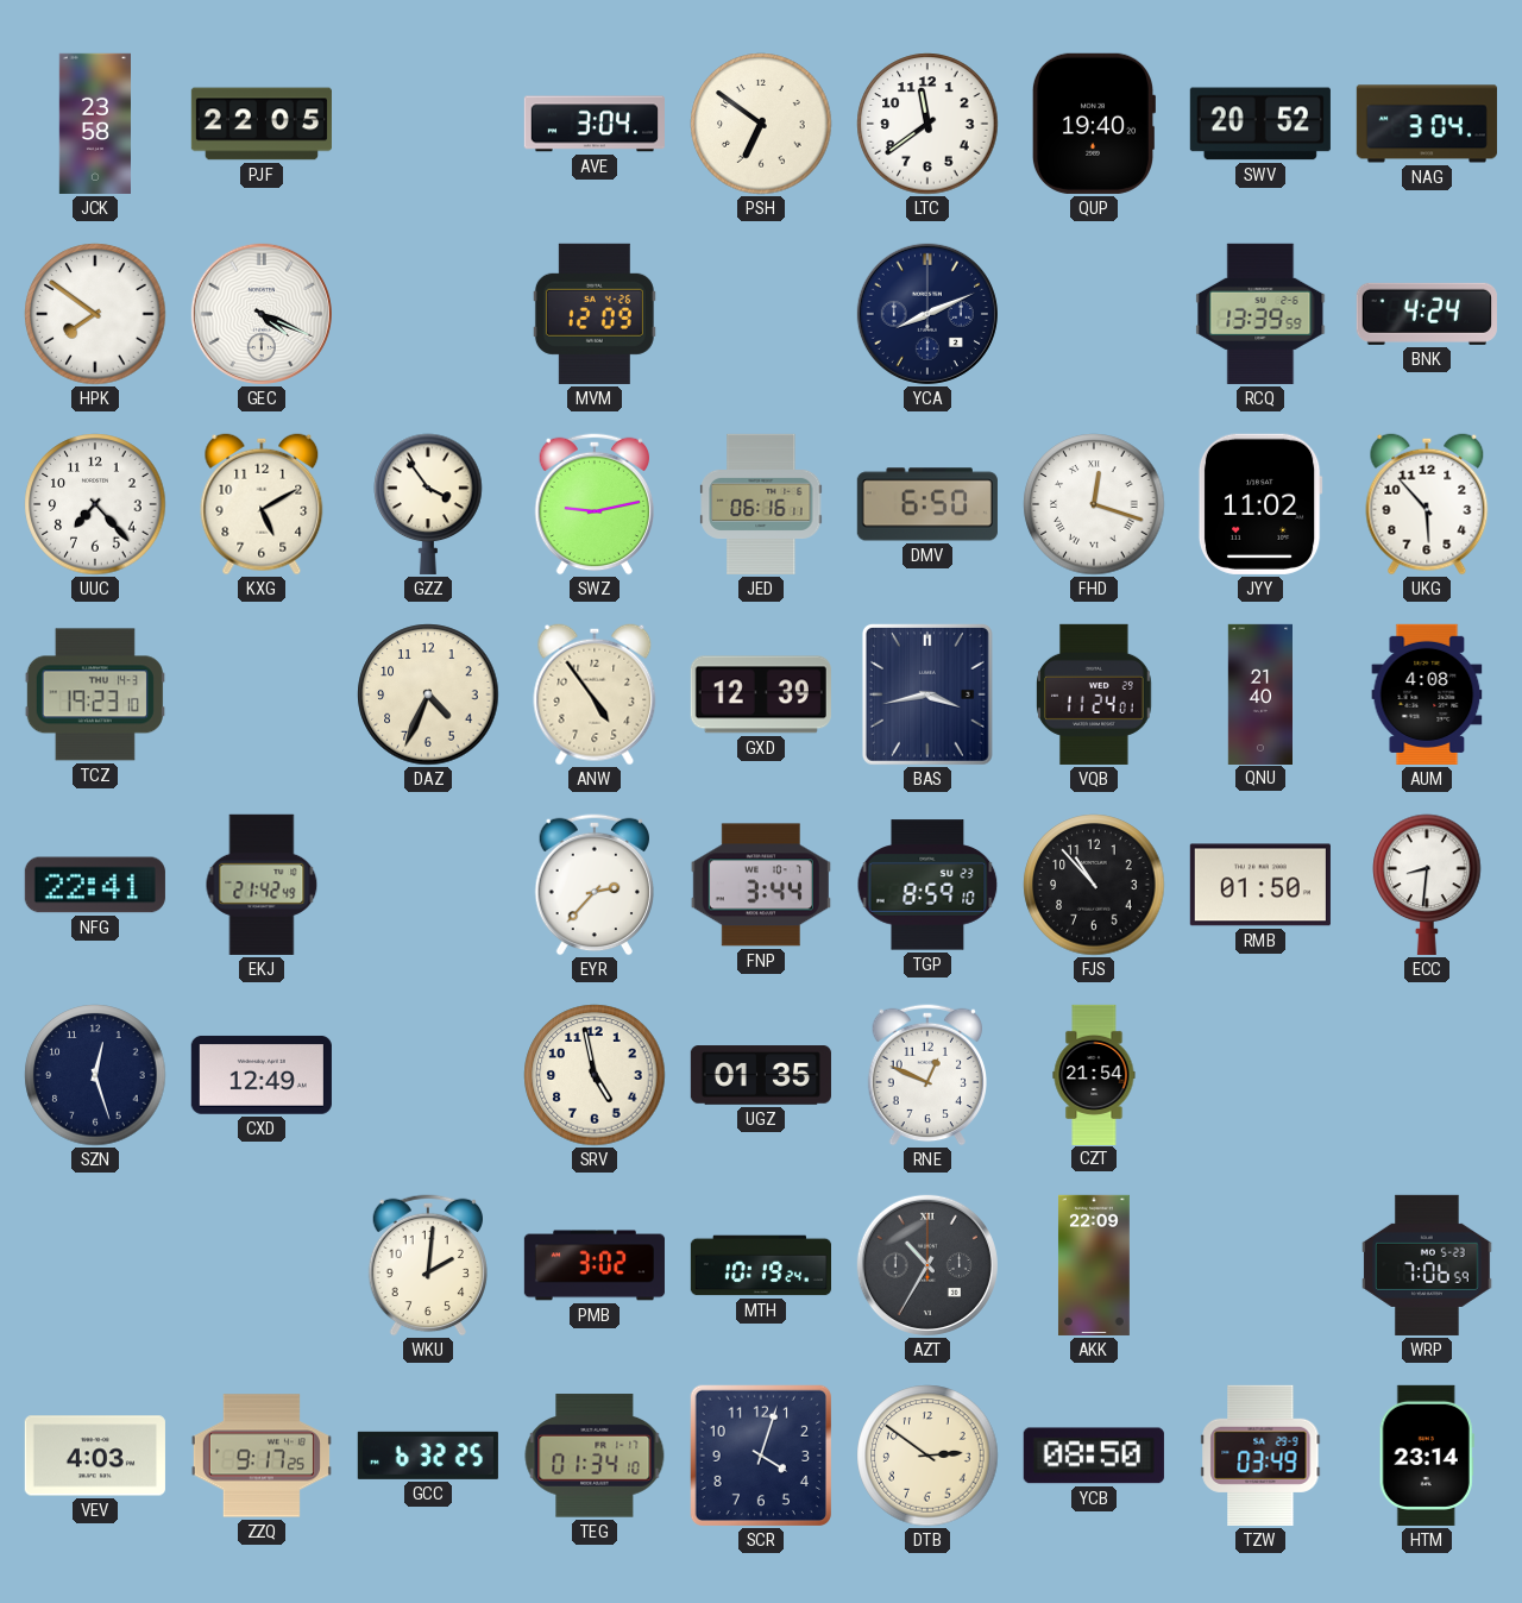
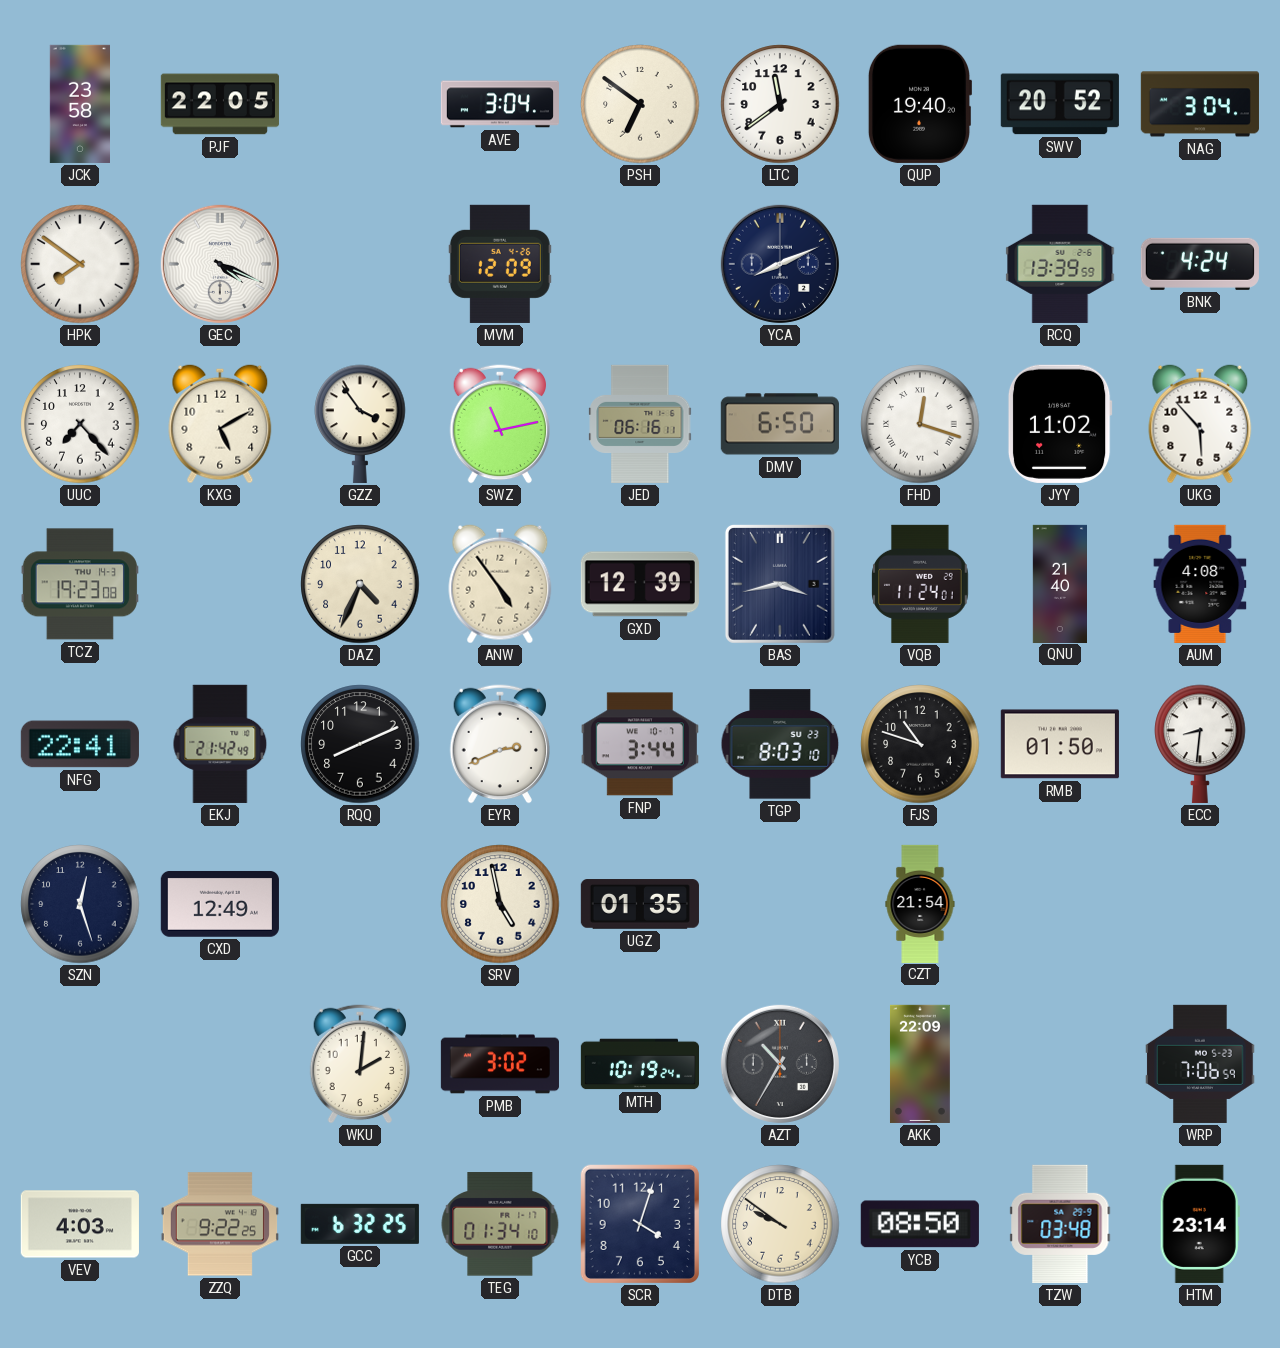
SWZ: 9:13 -> 11:13
TCZ: 19:23:10 -> 19:23:08
RQQ: none -> 8:11
EYR: 2:37 -> 2:41
TGP: 8:59 -> 8:03
FJS: 10:53 -> 10:48
RNE: 12:49 -> none
ZZQ: 9:17 -> 9:22
DTB: 2:51 -> 9:51
TZW: 03:49 -> 03:48
